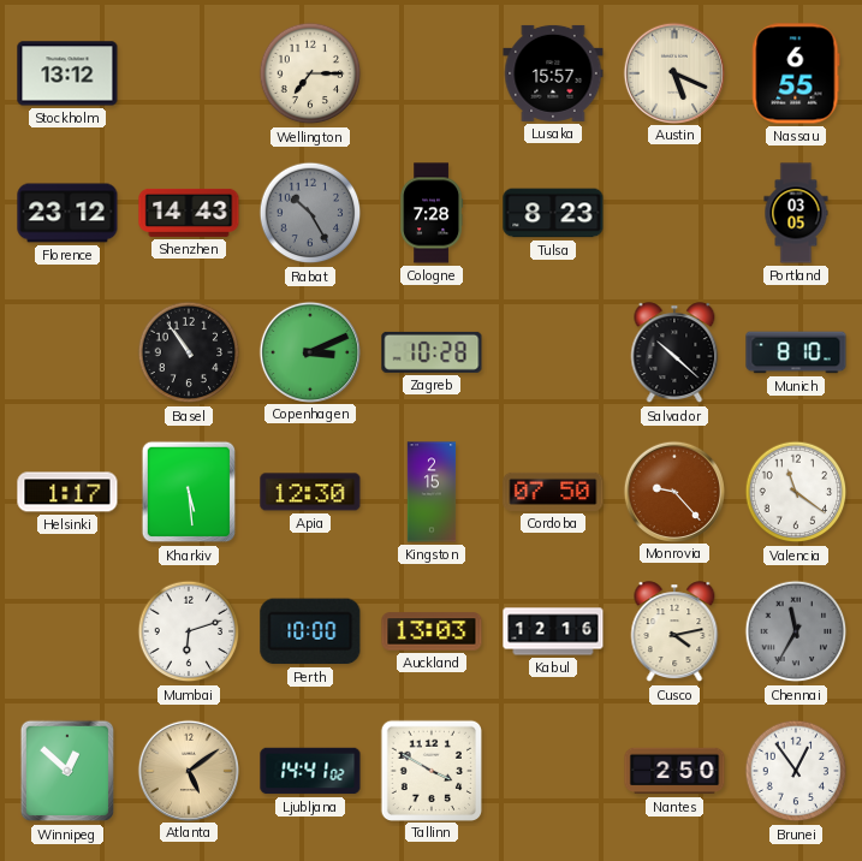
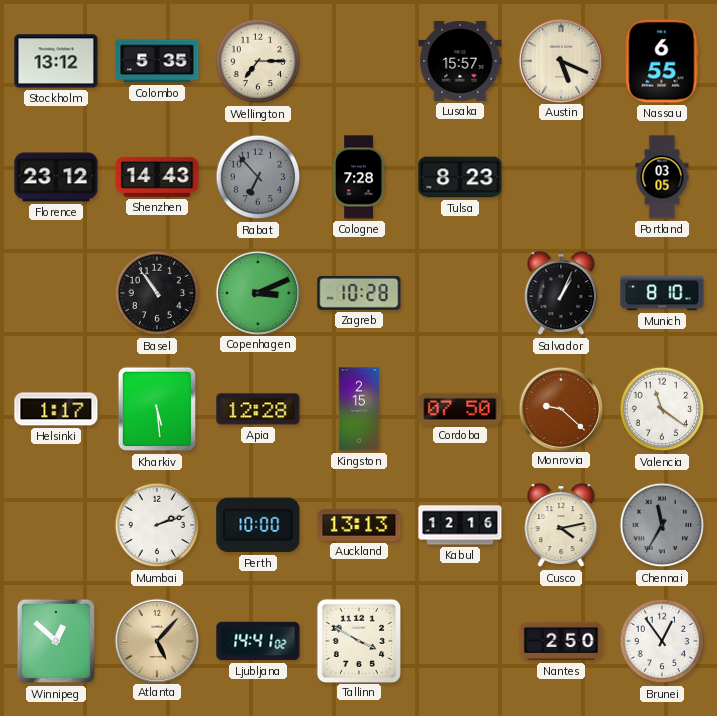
Colombo: none -> 5:35
Rabat: 10:25 -> 6:53
Salvador: 10:22 -> 1:04
Apia: 12:30 -> 12:28
Monrovia: 9:23 -> 9:22
Mumbai: 6:12 -> 2:12
Auckland: 13:03 -> 13:13
Atlanta: 5:09 -> 5:07
